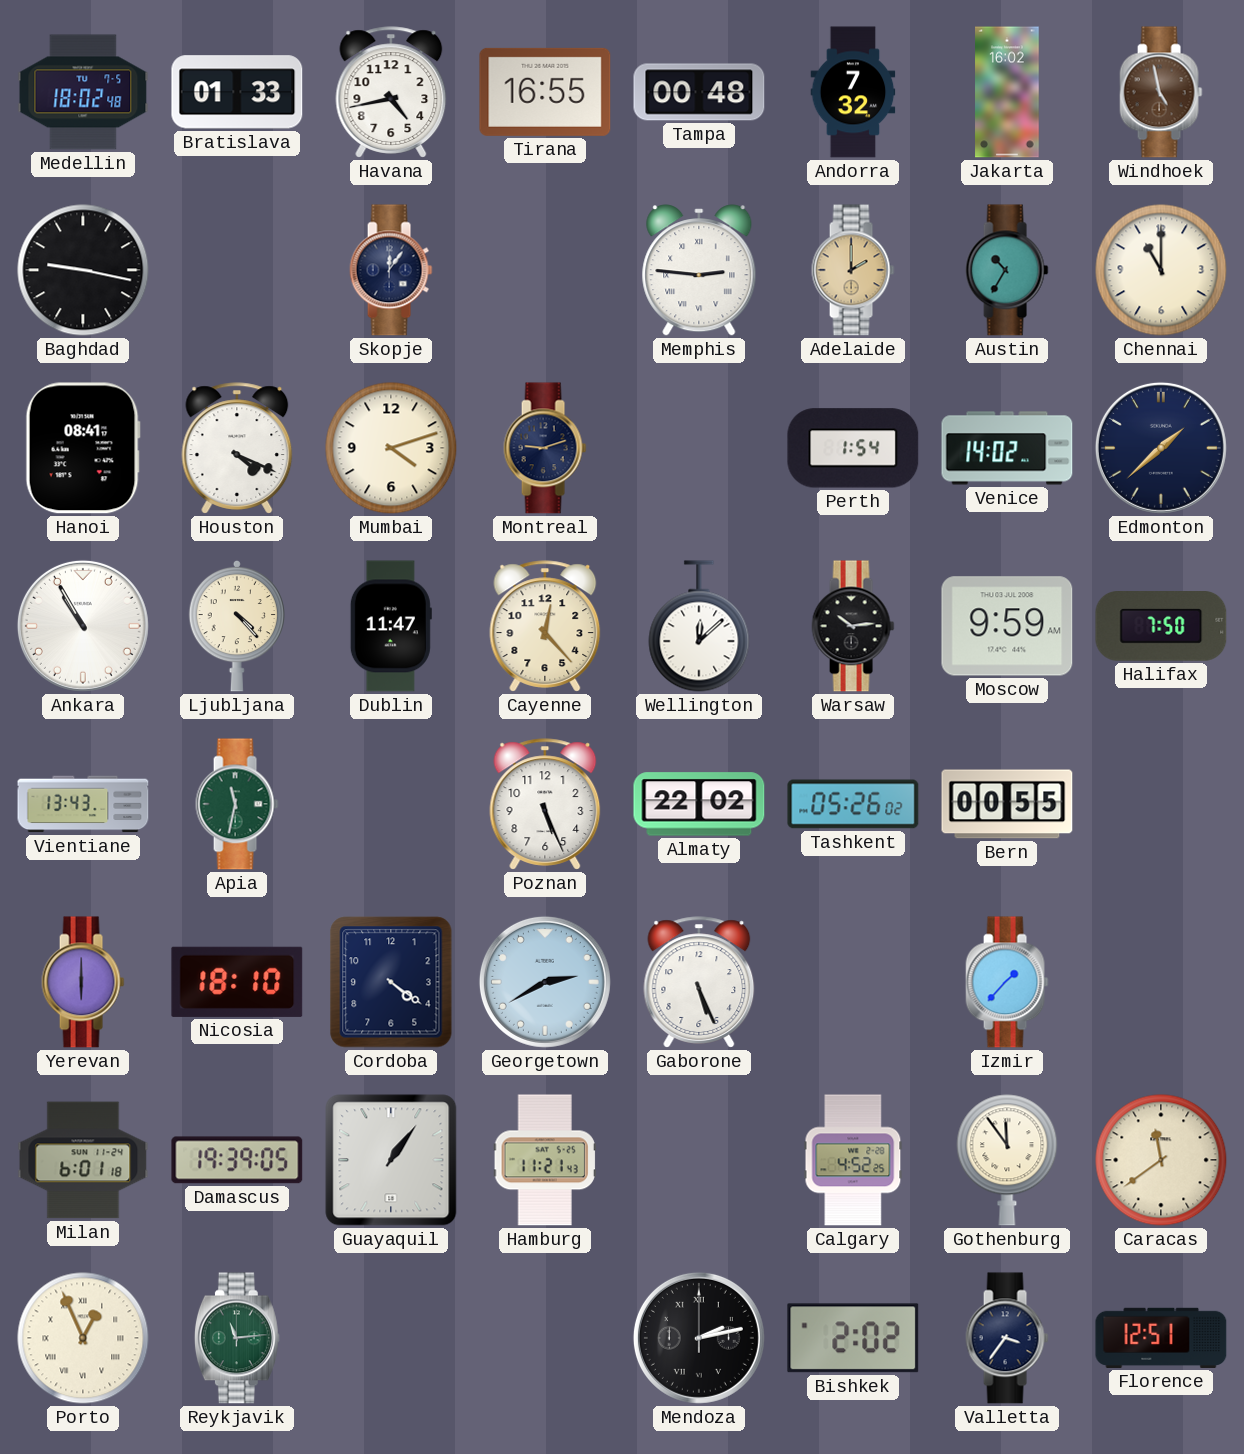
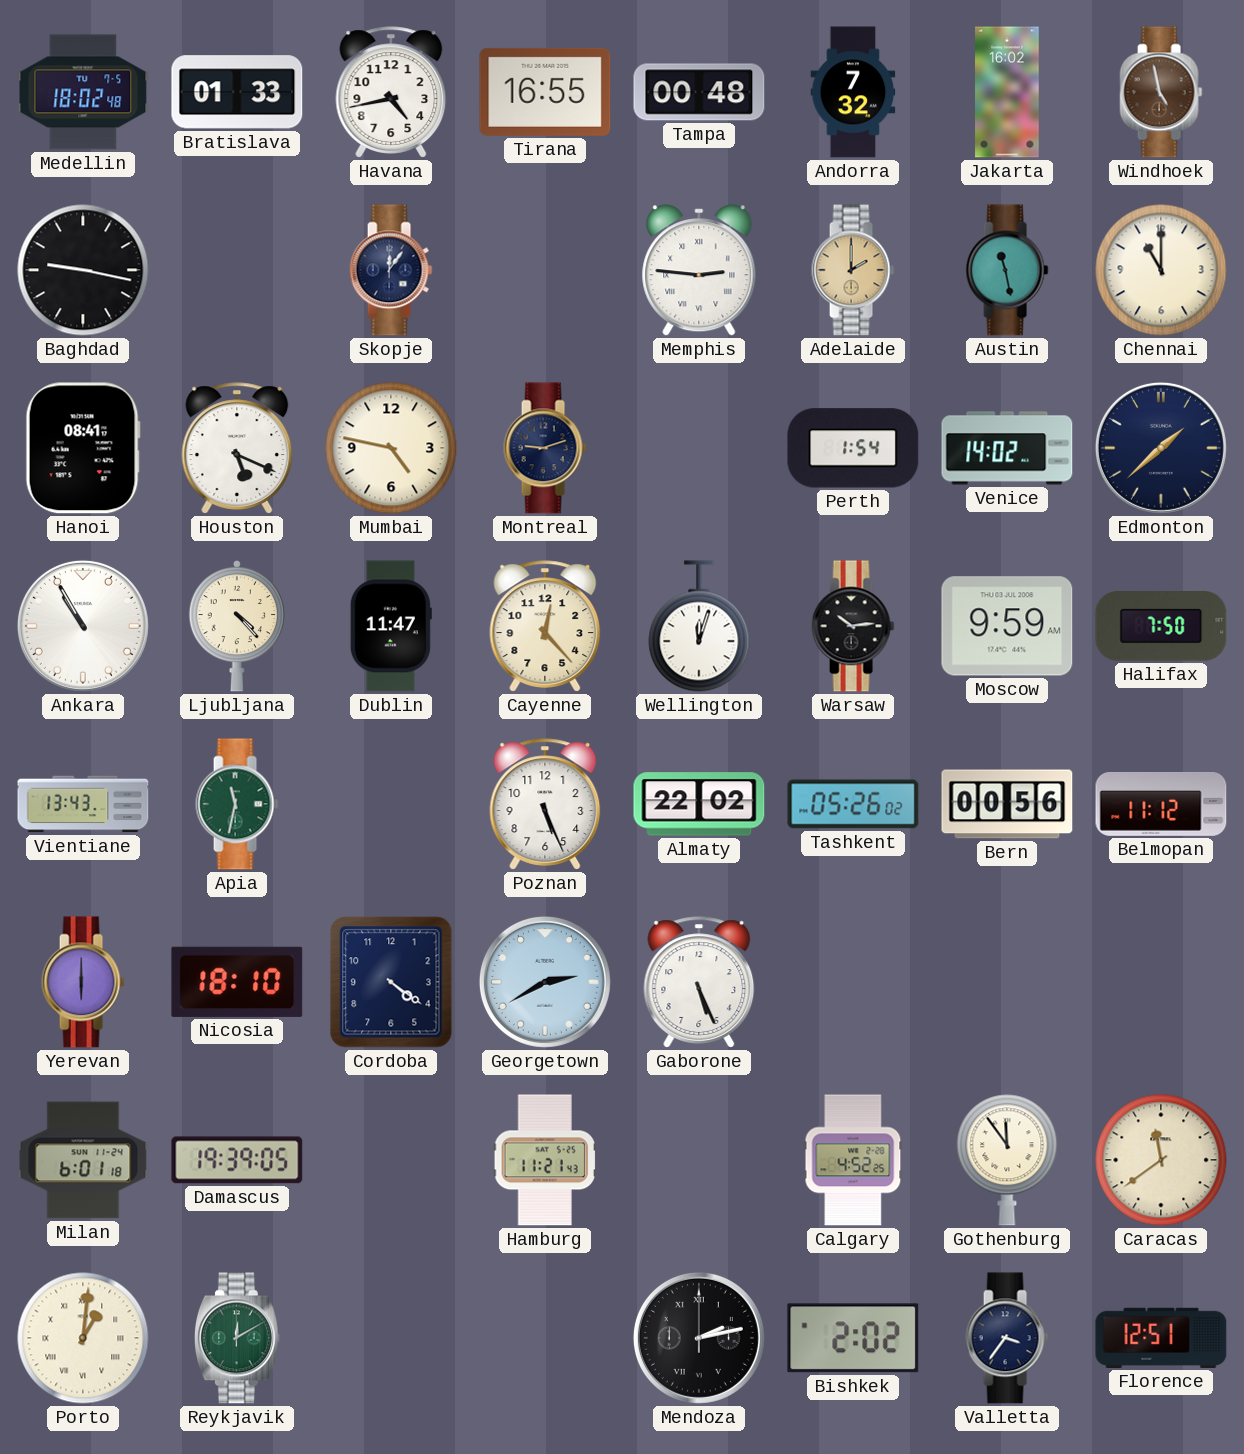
Austin: 10:35 -> 11:28
Houston: 4:19 -> 5:19
Mumbai: 4:12 -> 4:47
Wellington: 12:08 -> 12:03
Bern: 00:55 -> 00:56
Belmopan: none -> 11:12
Izmir: 1:37 -> none
Guayaquil: 1:06 -> none
Porto: 12:56 -> 1:01
Reykjavik: 11:14 -> 12:10
